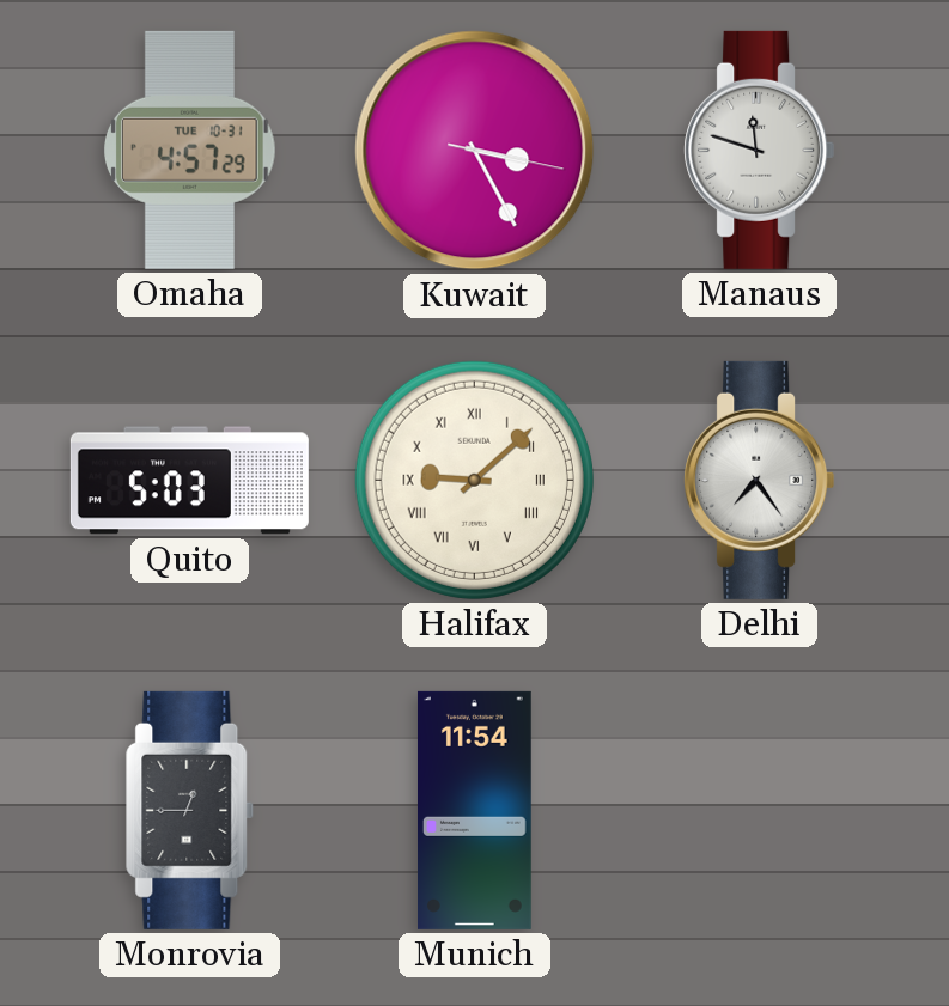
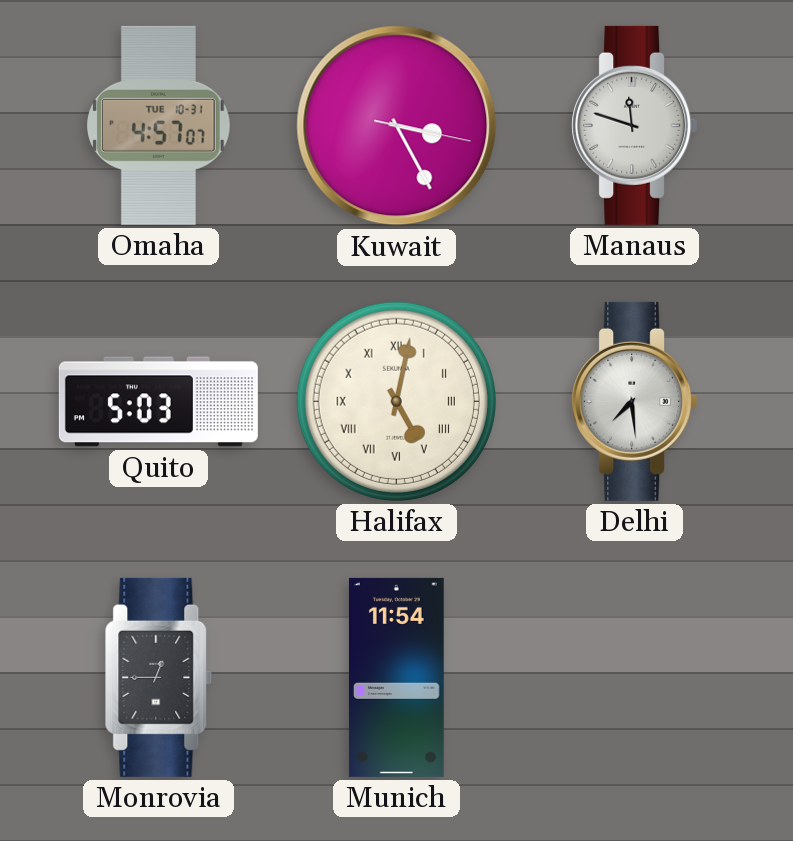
Omaha: 4:57:29 -> 4:57:07
Halifax: 9:08 -> 5:02
Delhi: 7:24 -> 7:29
